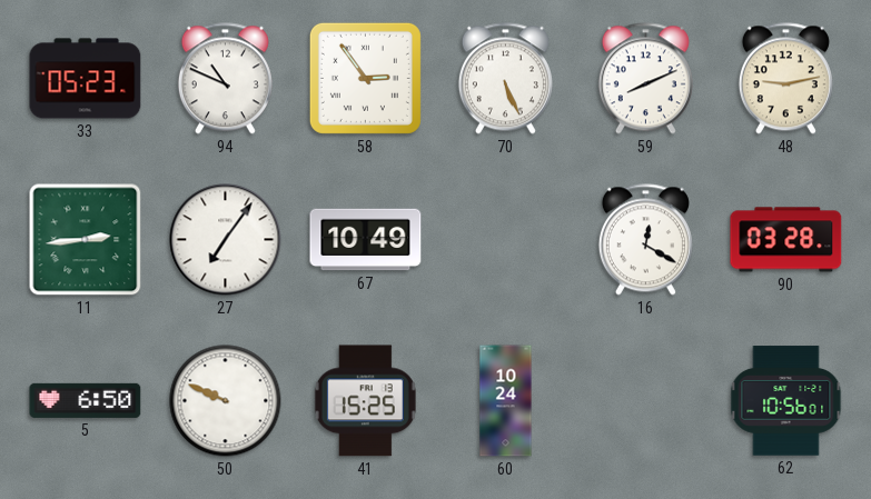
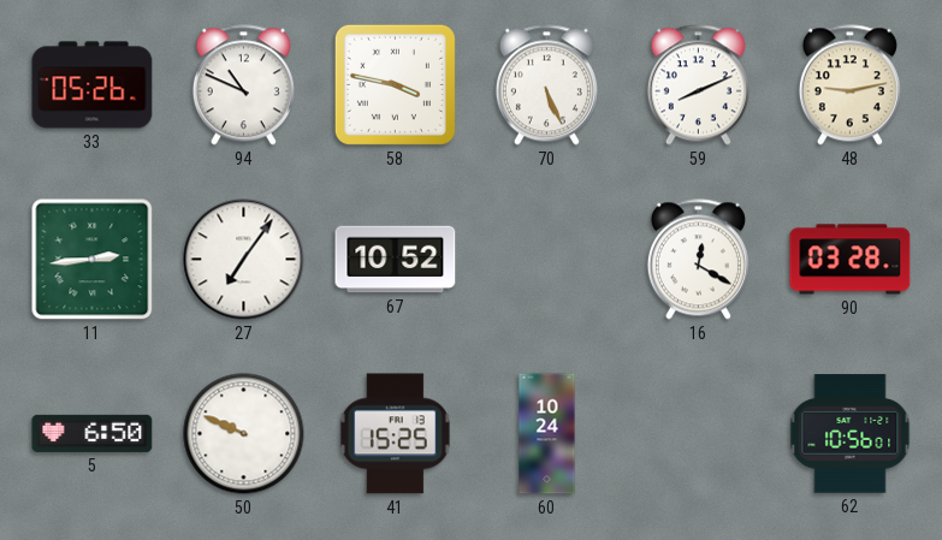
33: 05:23 -> 05:26
58: 2:54 -> 3:47
67: 10:49 -> 10:52
